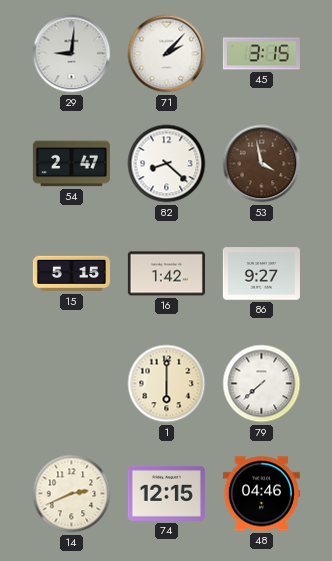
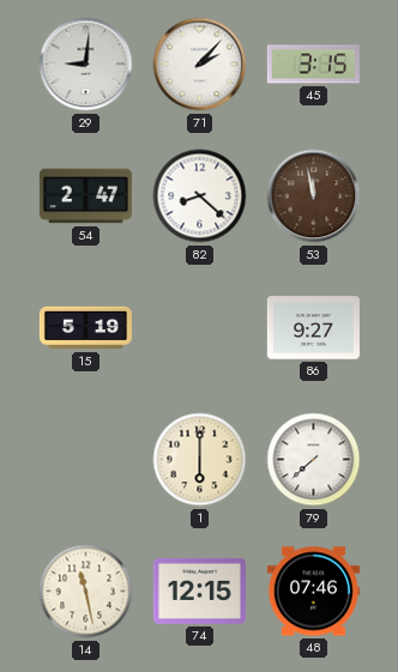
53: 3:58 -> 11:58
15: 5:15 -> 5:19
16: 1:42 -> none
14: 2:41 -> 11:28
48: 04:46 -> 07:46
